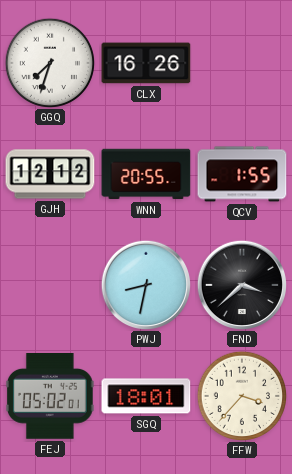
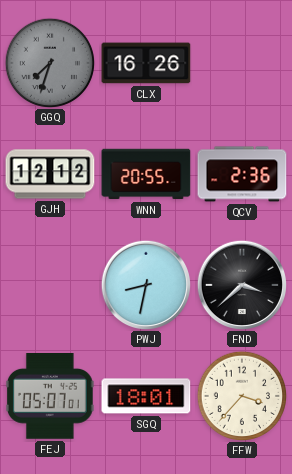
GGQ dial: white -> grey
QCV: 1:55 -> 2:36
FEJ: 05:02 -> 05:07
